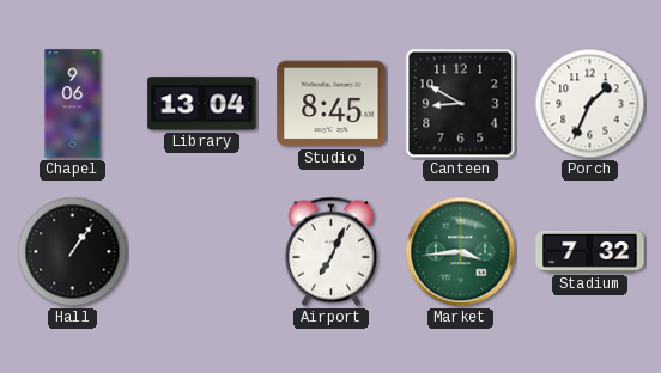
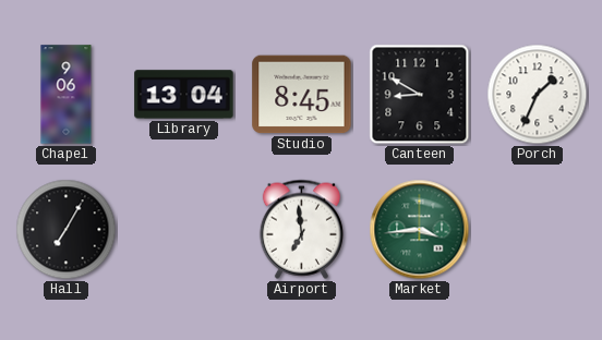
Hall: 1:06 -> 7:05
Airport: 7:04 -> 6:59
Stadium: 7:32 -> none
